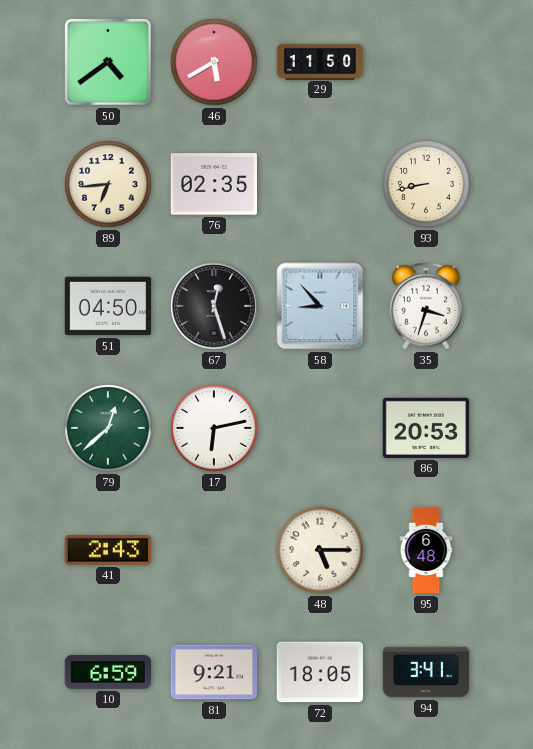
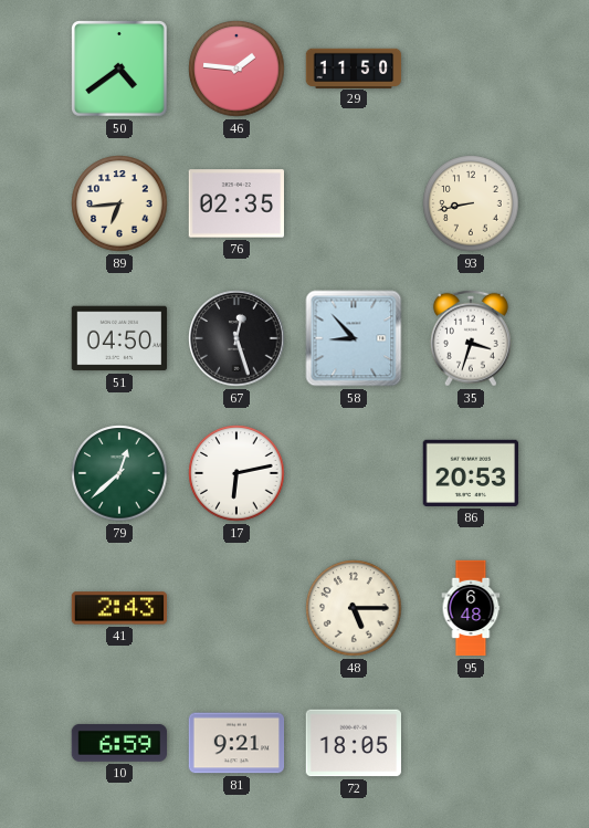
46: 5:40 -> 1:46
94: 3:41 -> none
